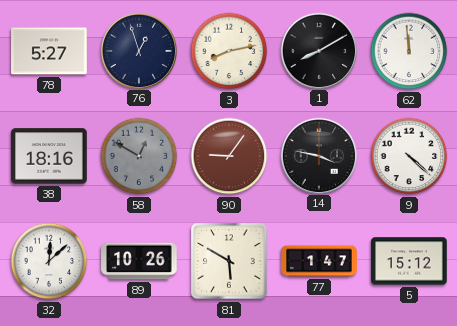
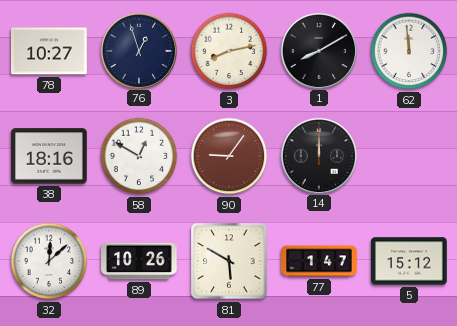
78: 5:27 -> 10:27
58 dial: grey -> white
14: 3:47 -> 12:00
9: 4:22 -> none
